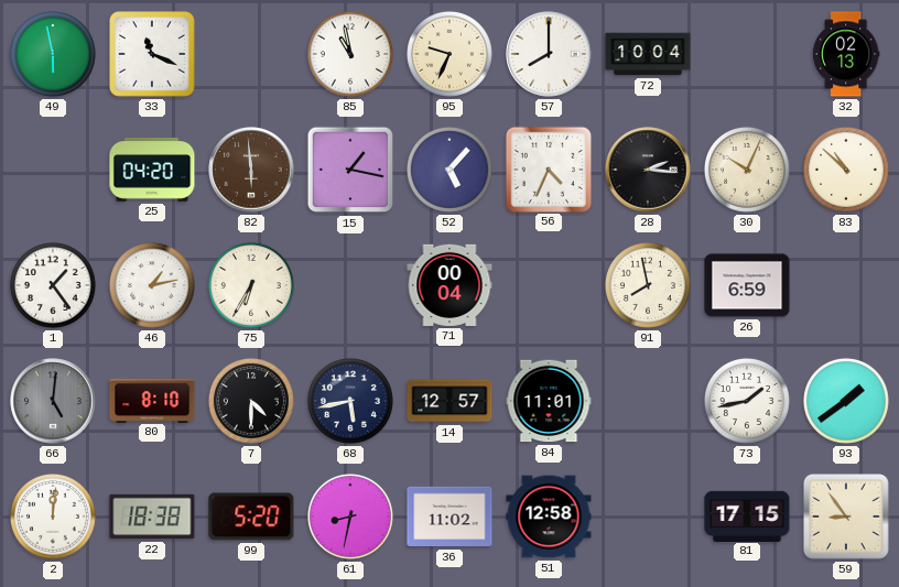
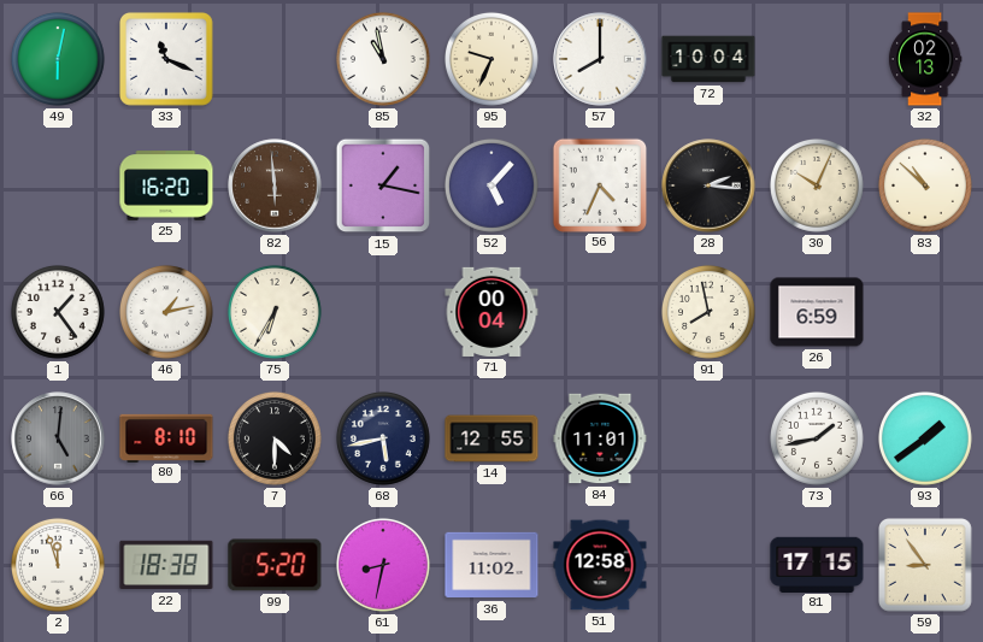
49: 5:58 -> 6:02
25: 04:20 -> 16:20
14: 12:57 -> 12:55
2: 12:01 -> 11:57
